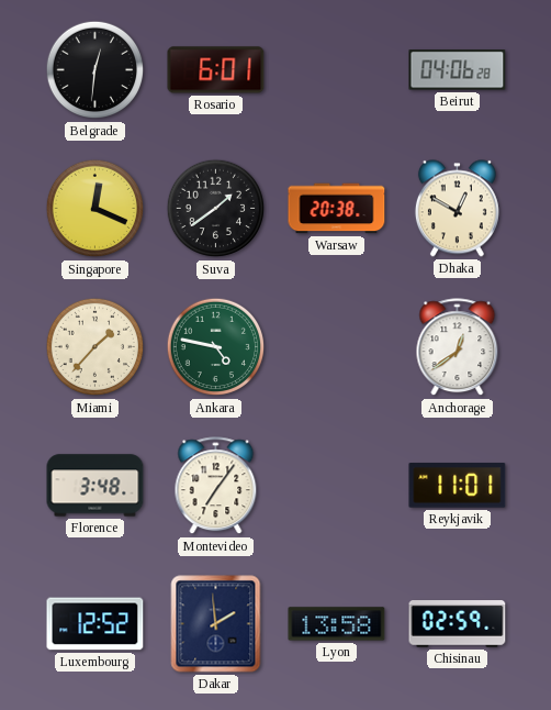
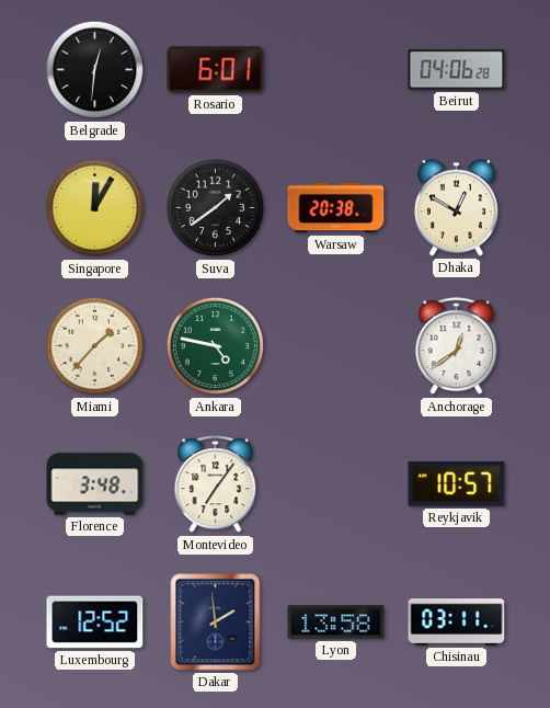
Singapore: 12:19 -> 12:05
Reykjavik: 11:01 -> 10:57
Chisinau: 02:59 -> 03:11
